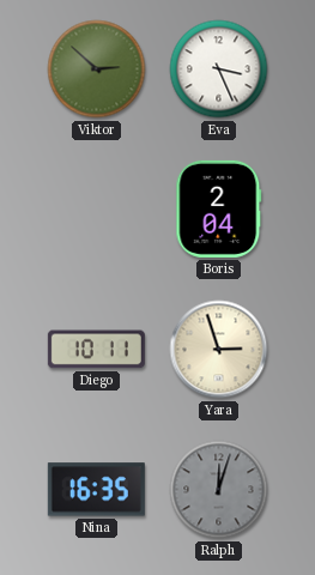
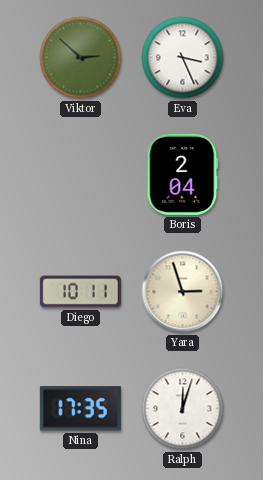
Nina: 16:35 -> 17:35
Ralph dial: grey -> white
